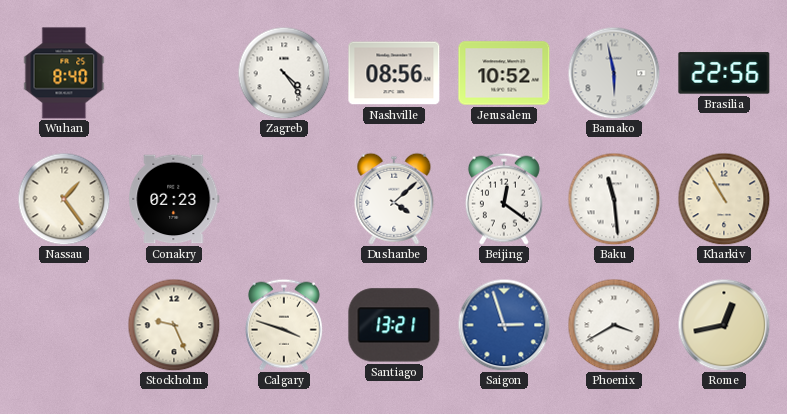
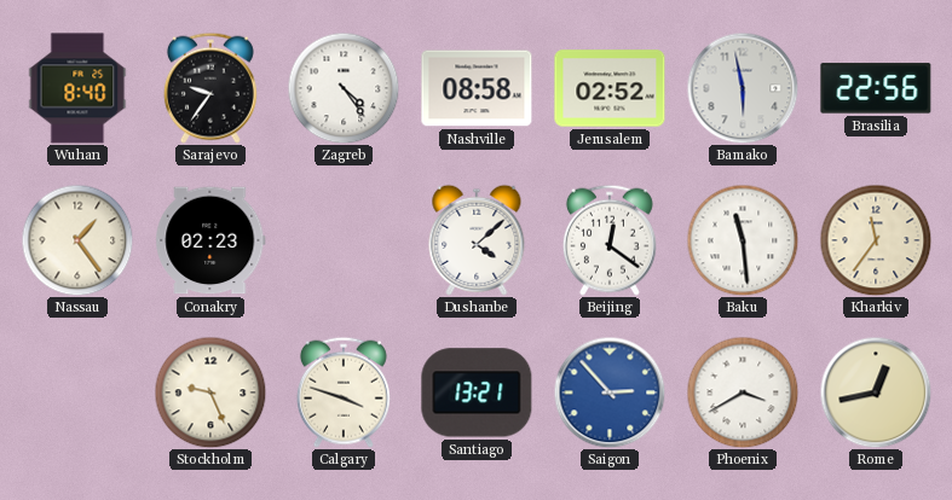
Sarajevo: none -> 9:36
Nashville: 08:56 -> 08:58
Jerusalem: 10:52 -> 02:52
Kharkiv: 10:55 -> 11:36
Saigon: 2:57 -> 2:53
